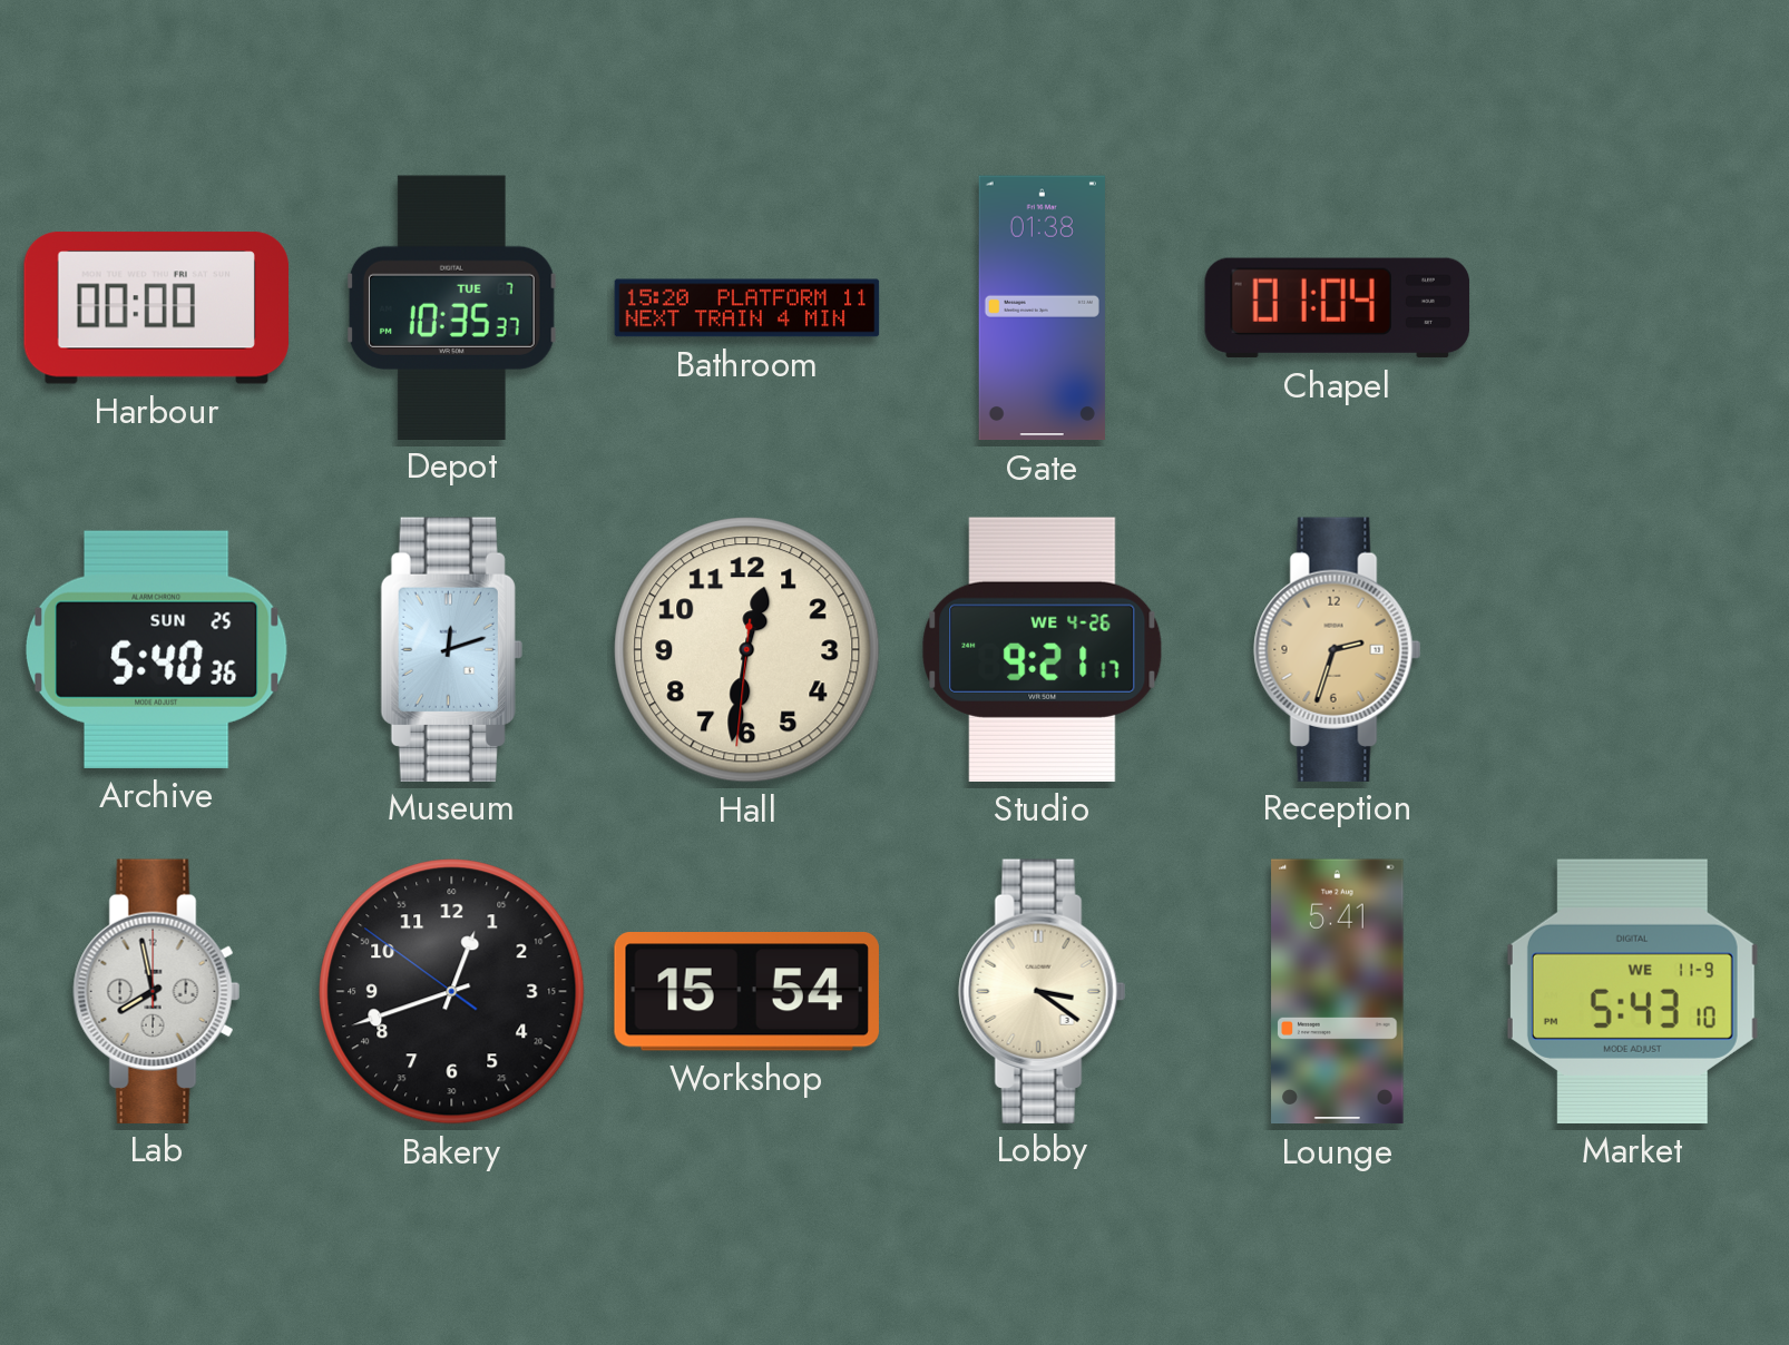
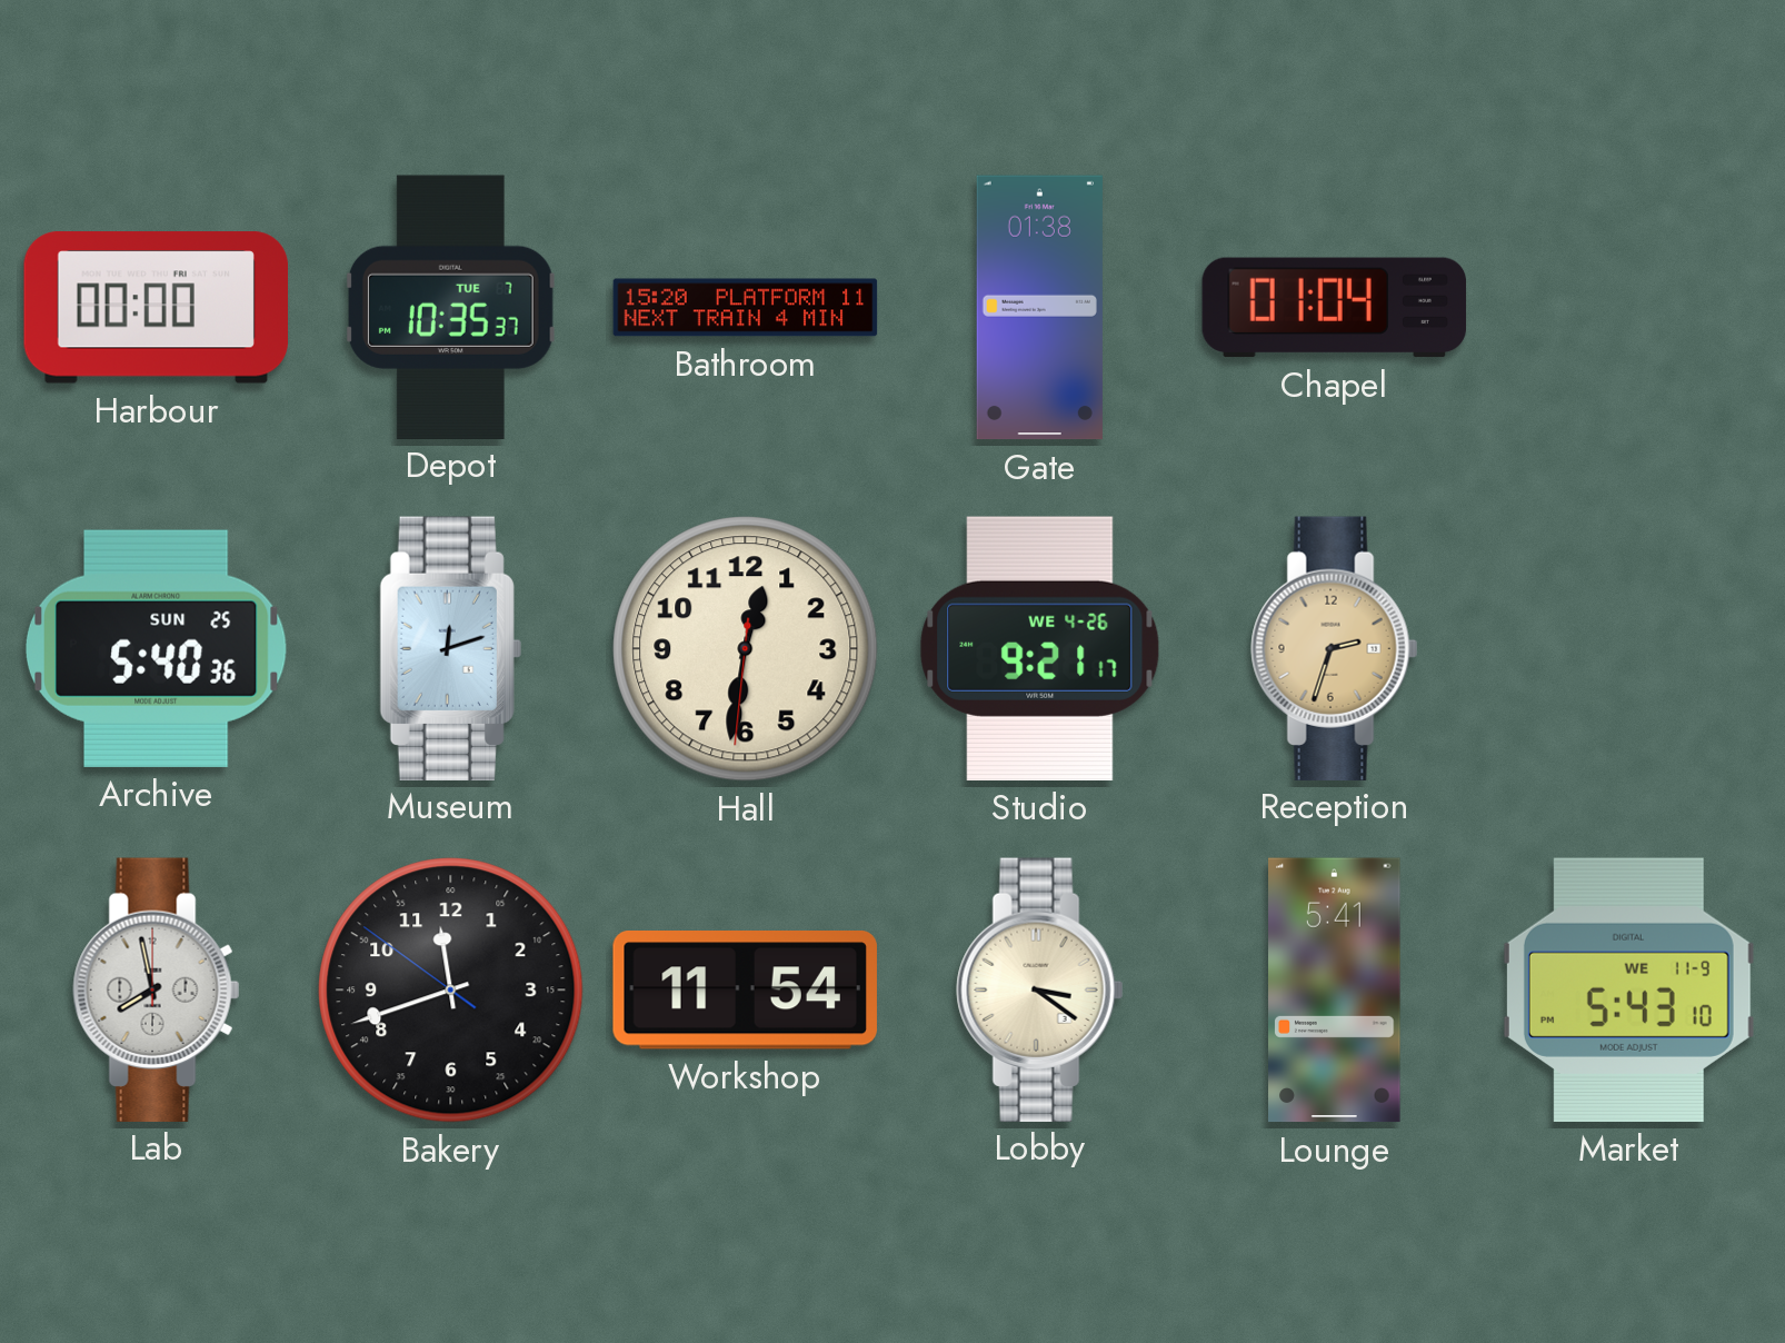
Bakery: 12:41 -> 11:41
Workshop: 15:54 -> 11:54
